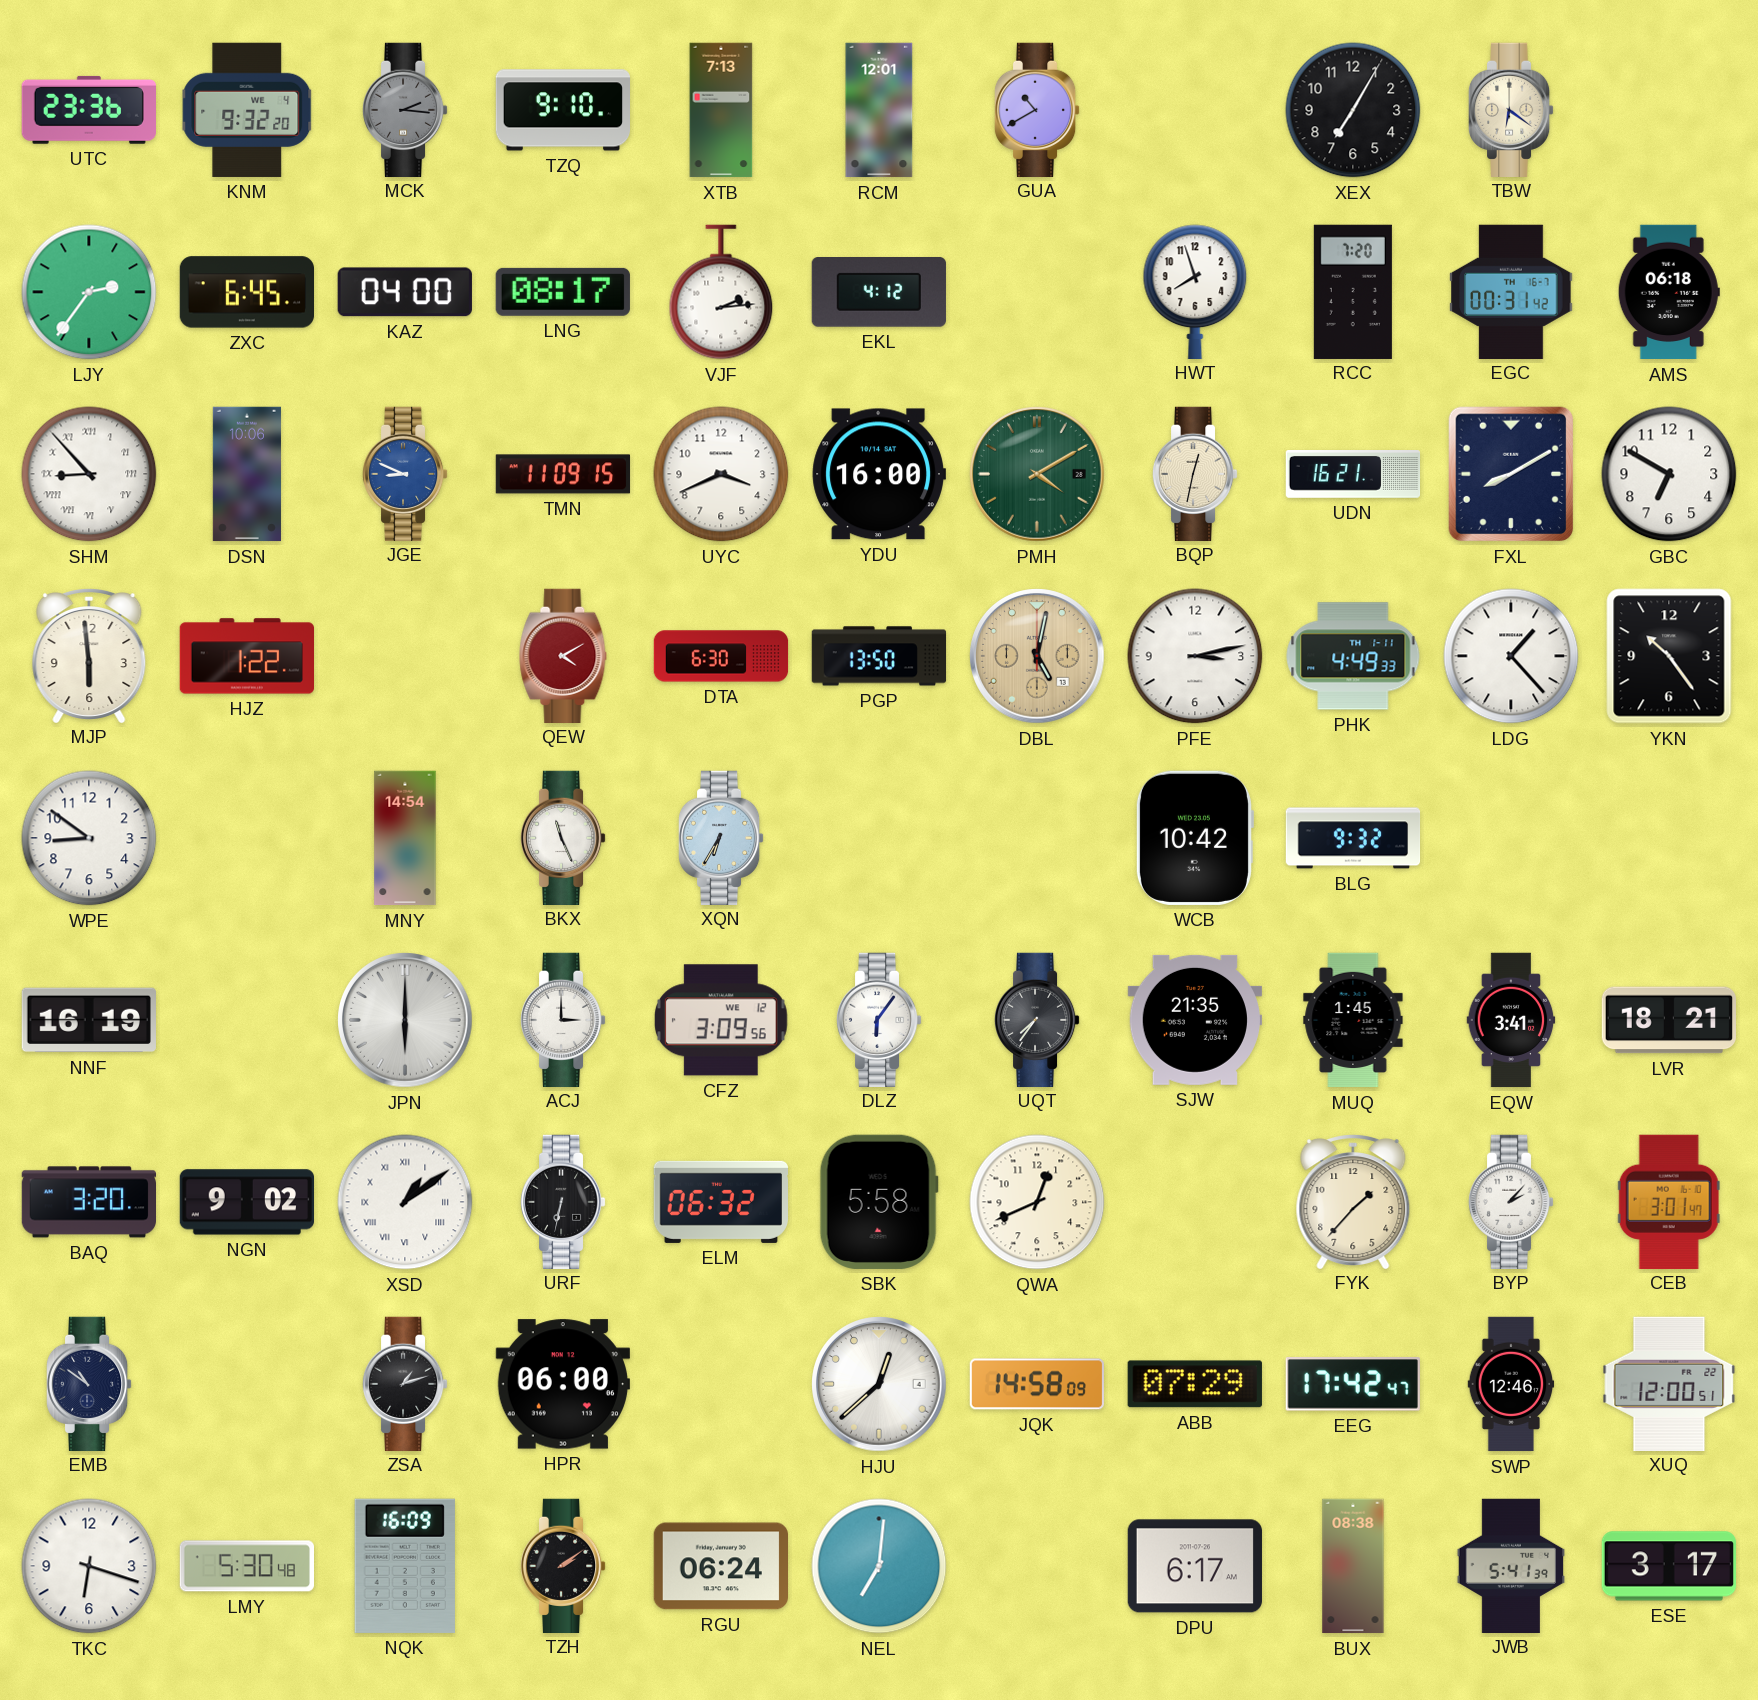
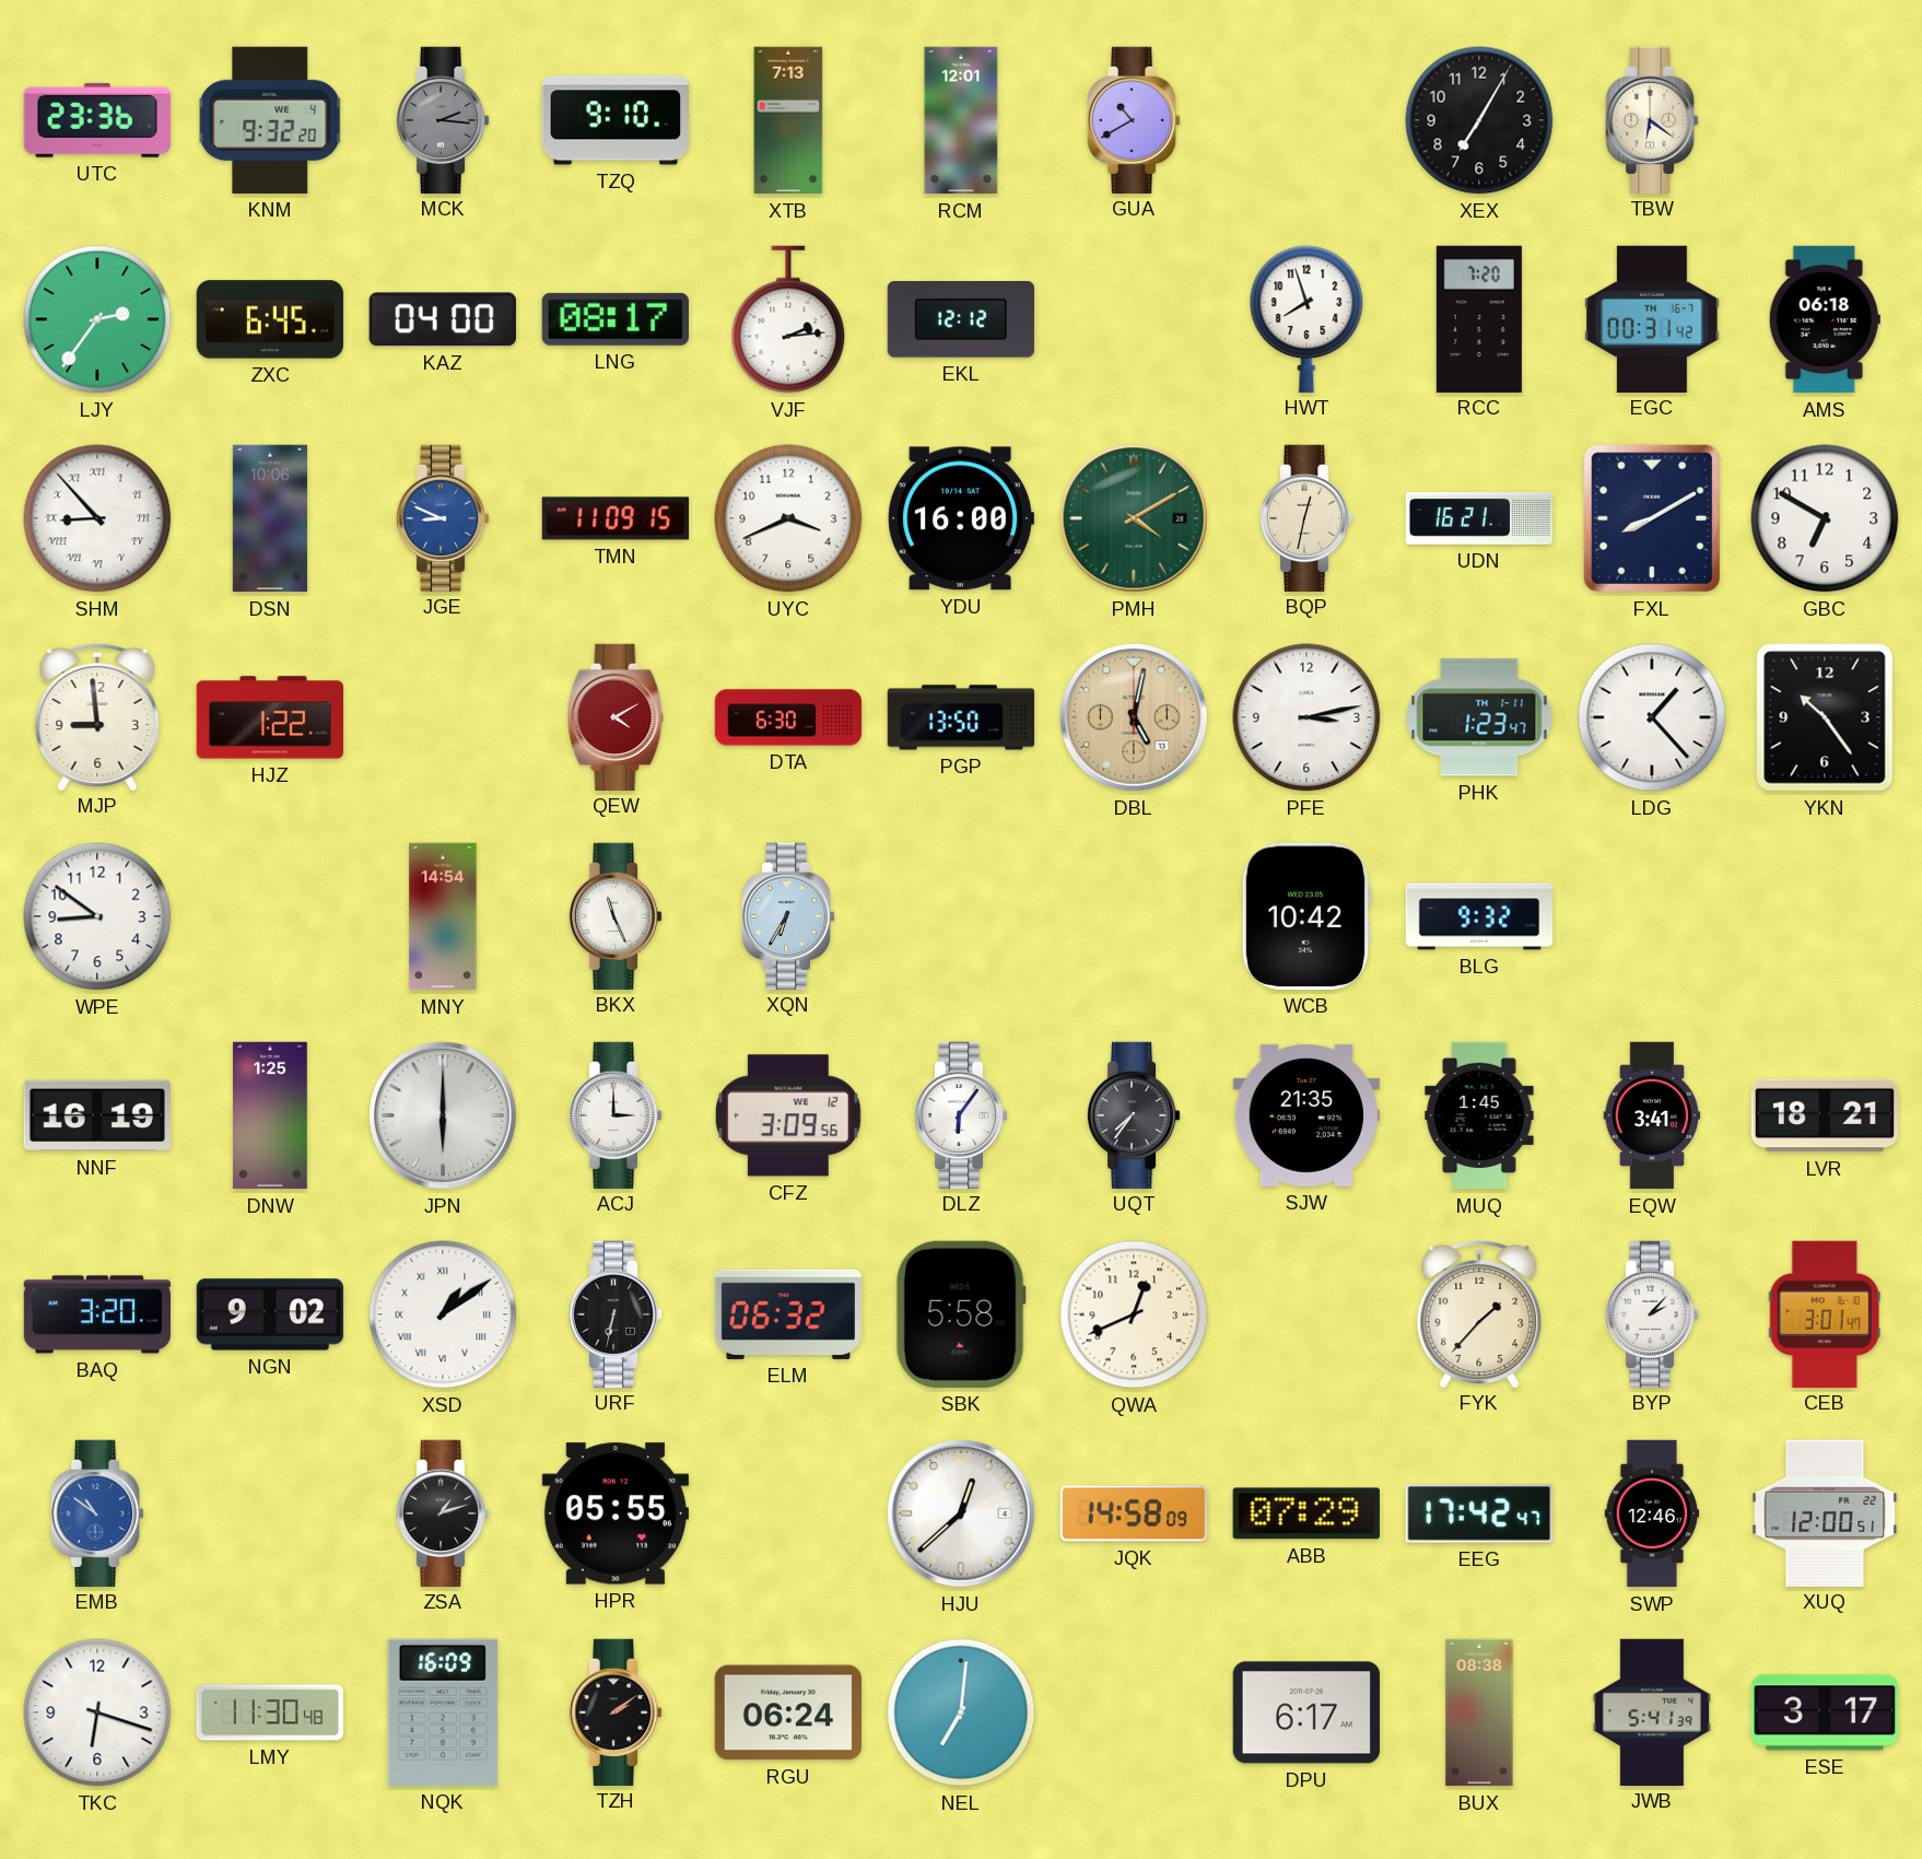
EKL: 4:12 -> 12:12
MJP: 5:59 -> 8:59
PHK: 4:49 -> 1:23
DNW: none -> 1:25
EMB dial: navy -> blue
HPR: 06:00 -> 05:55
LMY: 5:30 -> 11:30
